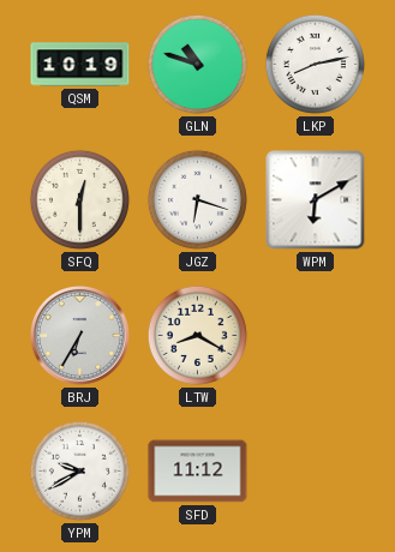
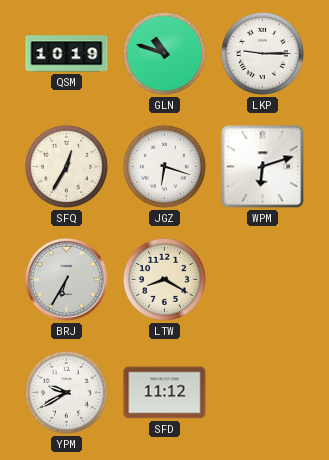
LKP: 8:13 -> 9:15
SFQ: 12:30 -> 12:35
WPM: 6:10 -> 6:12
